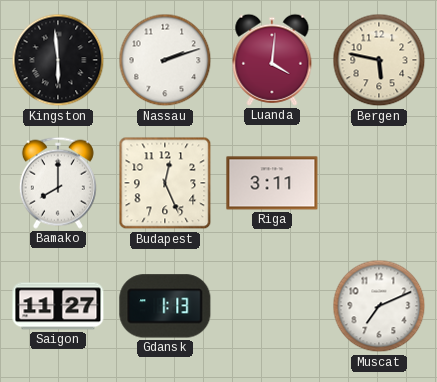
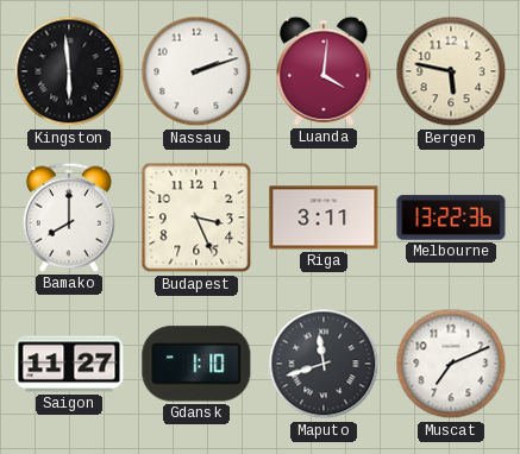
Budapest: 12:26 -> 3:26
Melbourne: none -> 13:22
Gdansk: 1:13 -> 1:10
Maputo: none -> 11:42
